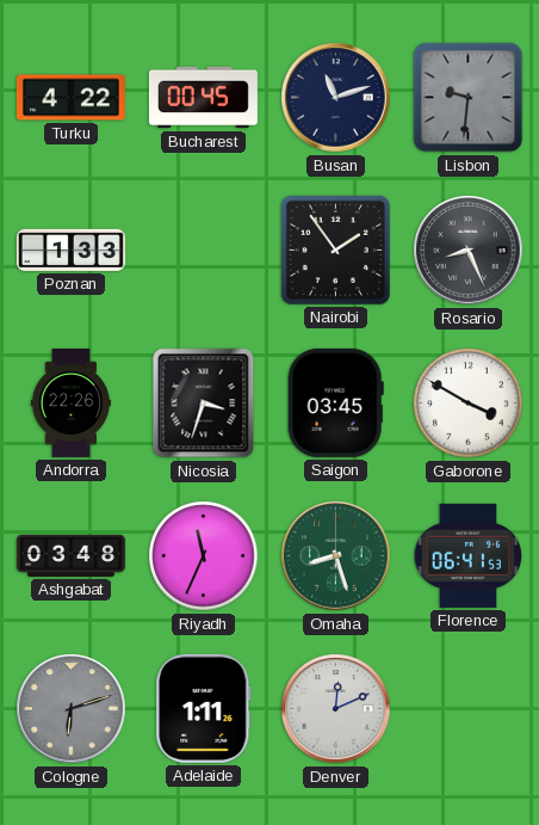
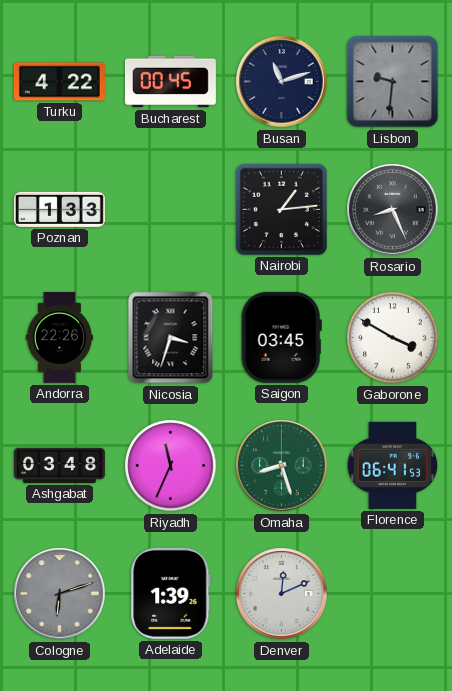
Nairobi: 1:54 -> 1:14
Adelaide: 1:11 -> 1:39
